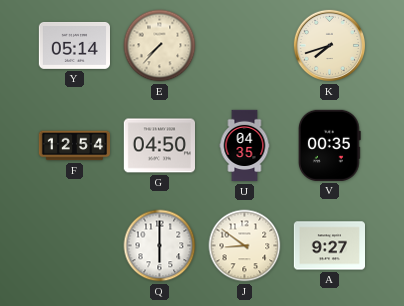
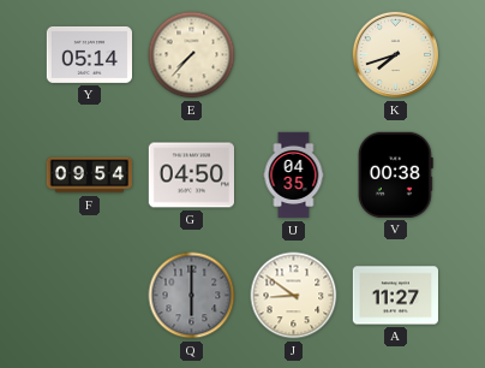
F: 12:54 -> 09:54
V: 00:35 -> 00:38
Q dial: white -> grey
A: 9:27 -> 11:27
